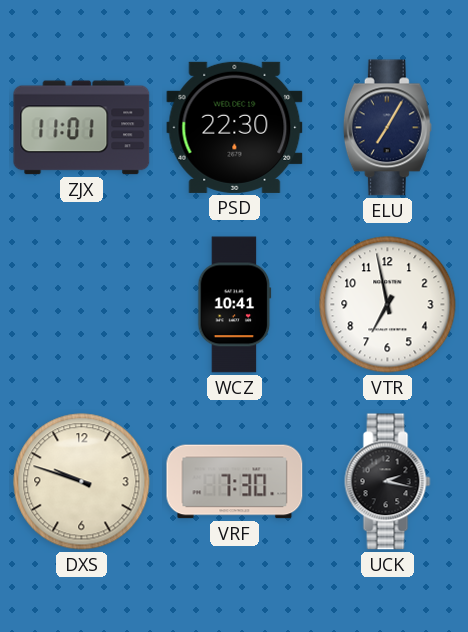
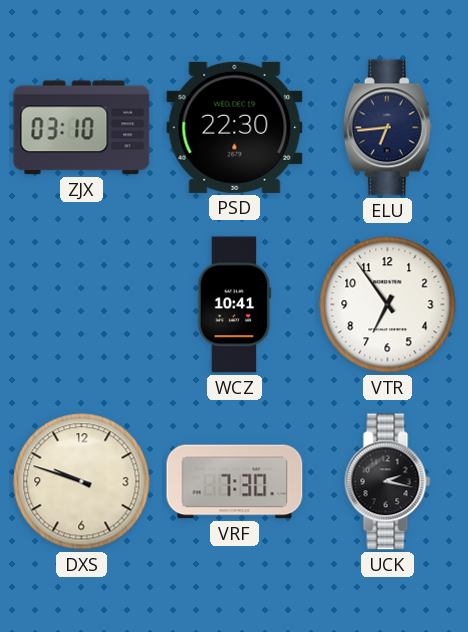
ZJX: 11:01 -> 03:10
ELU: 7:05 -> 6:44
VTR: 6:58 -> 6:54
